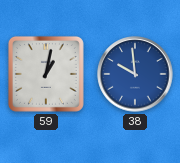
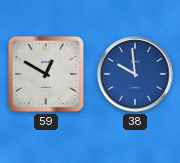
59: 1:02 -> 12:50
